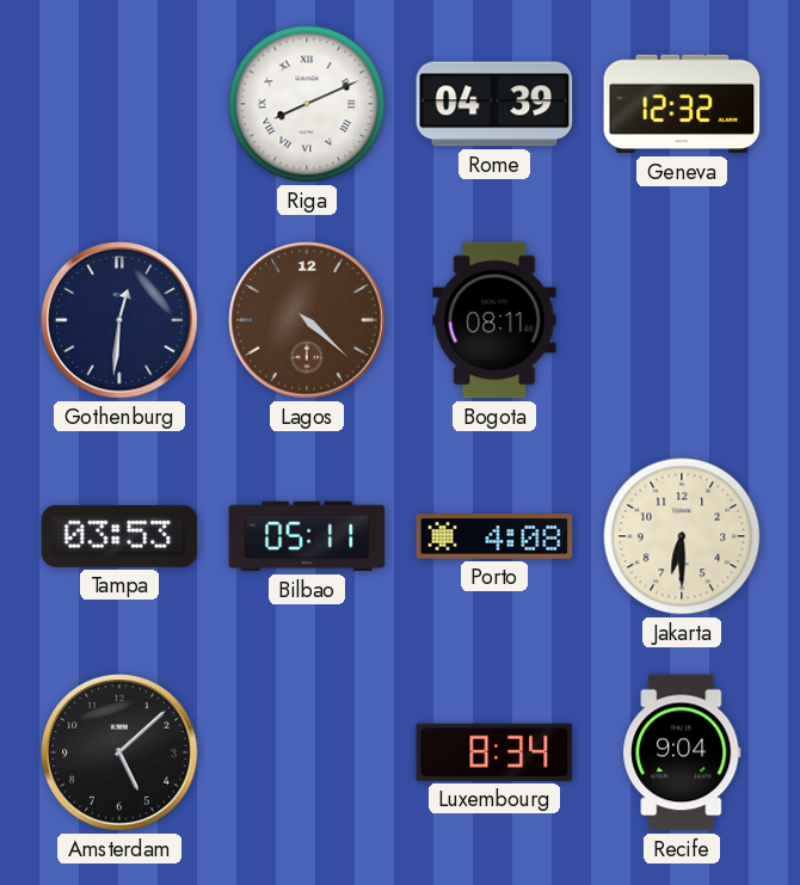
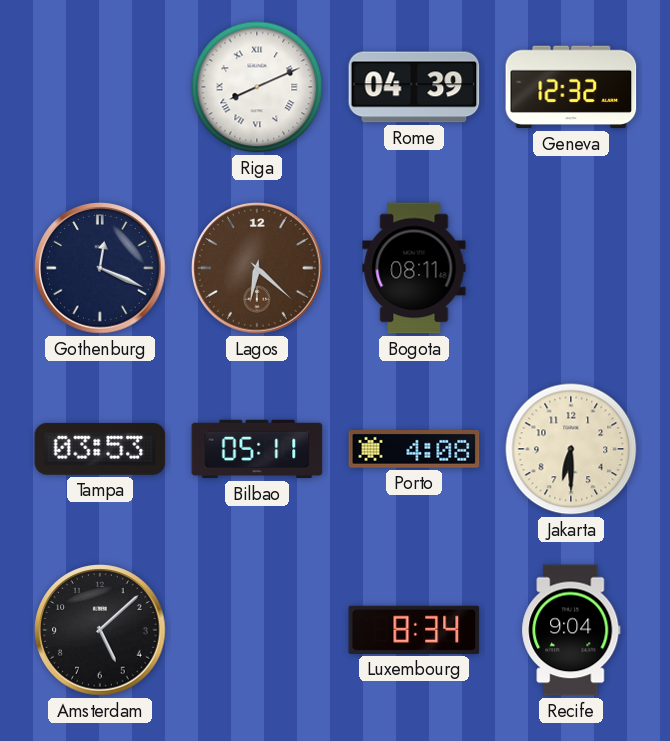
Gothenburg: 12:31 -> 12:19
Lagos: 4:22 -> 6:22
